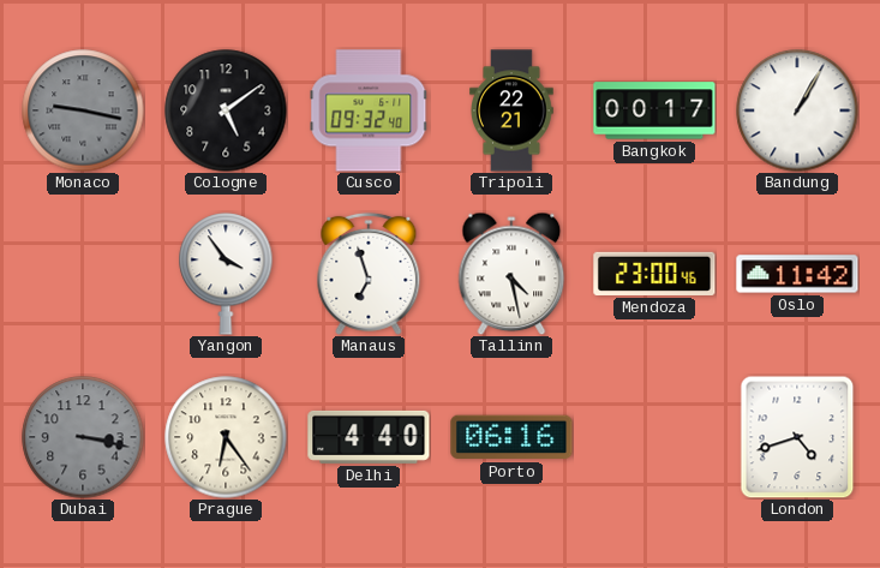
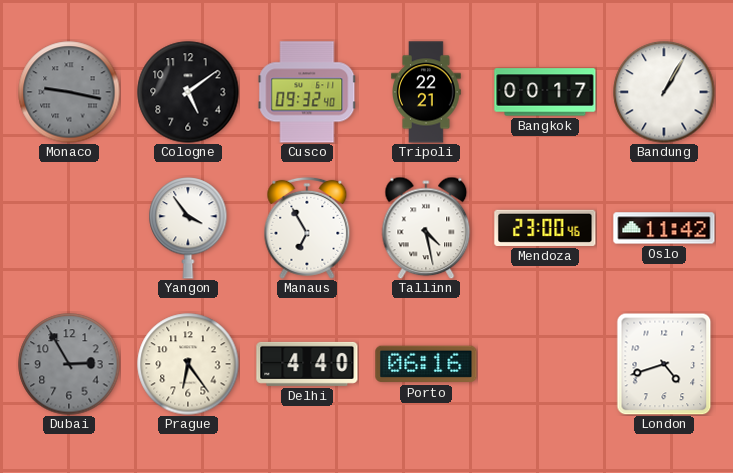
Manaus: 6:57 -> 6:55
Dubai: 3:17 -> 2:55
